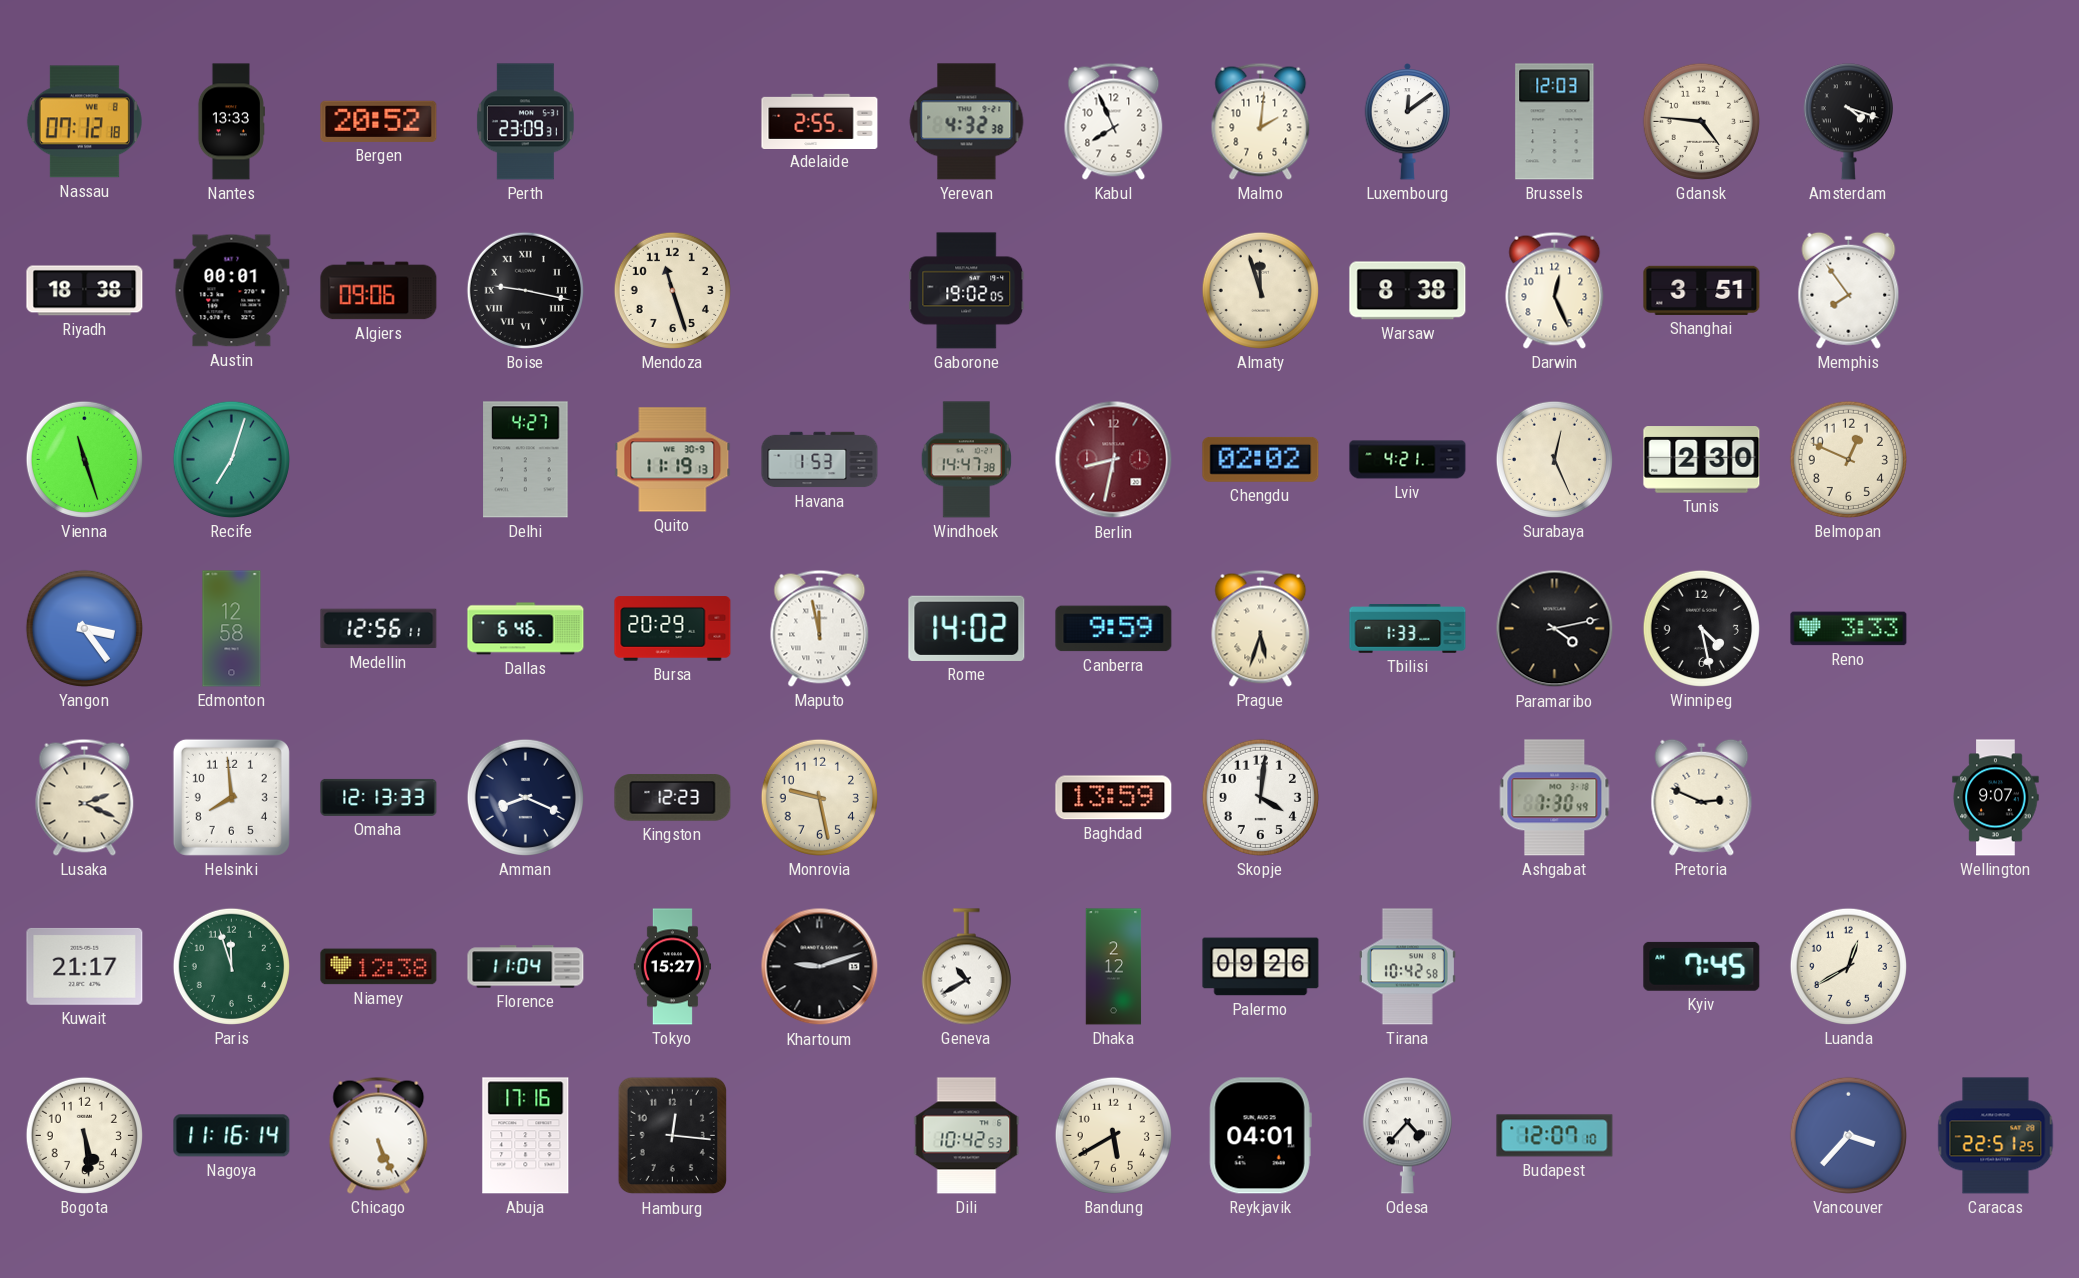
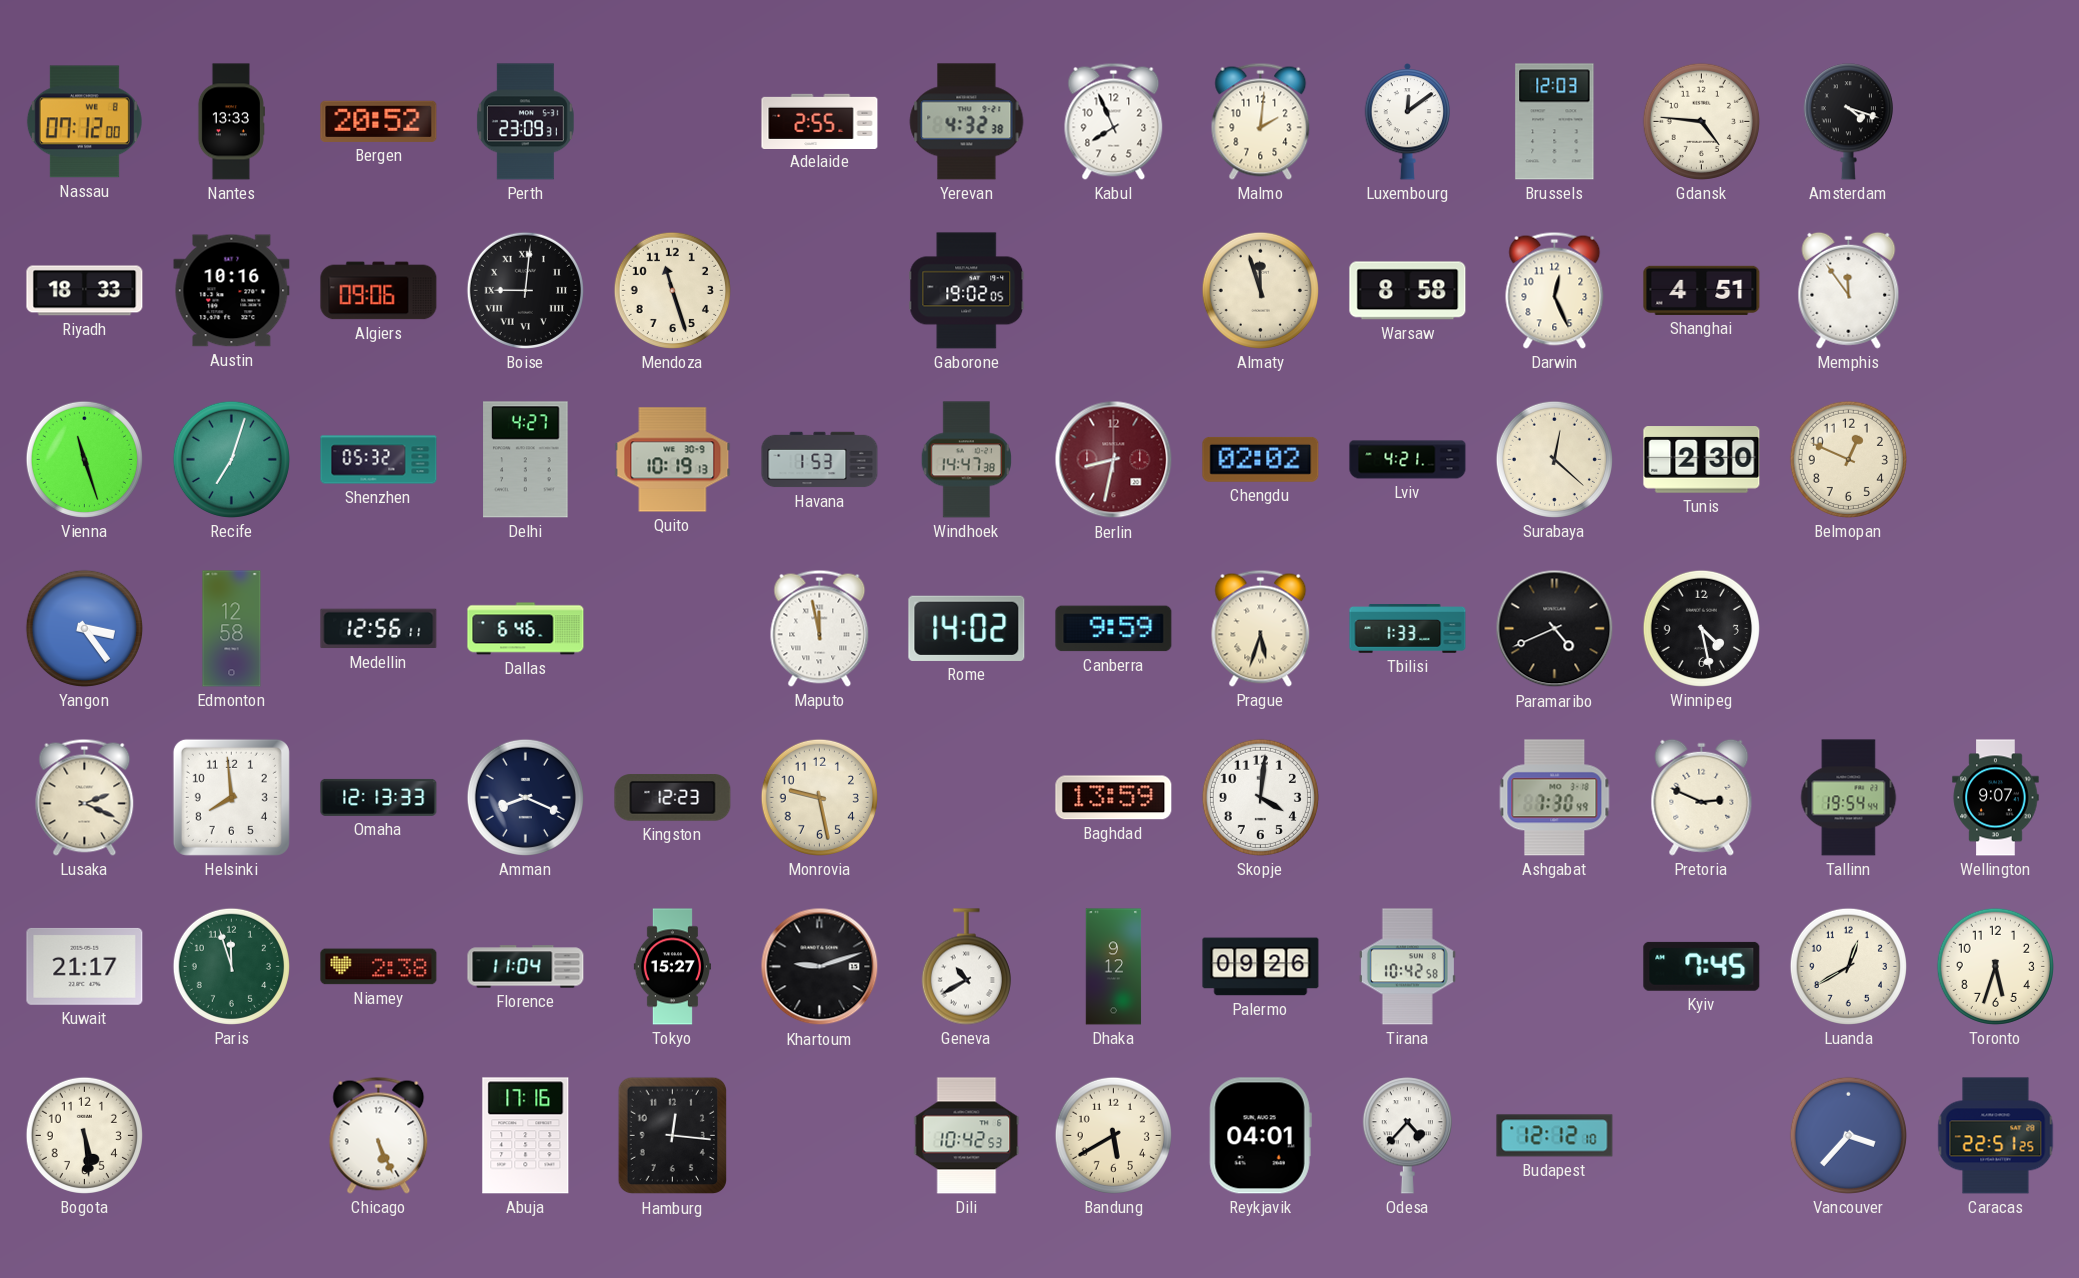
Nassau: 07:12:18 -> 07:12:00
Riyadh: 18:38 -> 18:33
Austin: 00:01 -> 10:16
Boise: 9:17 -> 9:01
Warsaw: 8:38 -> 8:58
Shanghai: 3:51 -> 4:51
Memphis: 7:54 -> 11:54
Shenzhen: none -> 05:32
Quito: 11:19 -> 10:19
Surabaya: 12:26 -> 12:22
Bursa: 20:29 -> none
Paramaribo: 4:13 -> 4:41
Reno: 3:33 -> none
Tallinn: none -> 19:54
Niamey: 12:38 -> 2:38
Dhaka: 2:12 -> 9:12
Toronto: none -> 5:33
Nagoya: 11:16 -> none
Budapest: 12:07 -> 12:12
